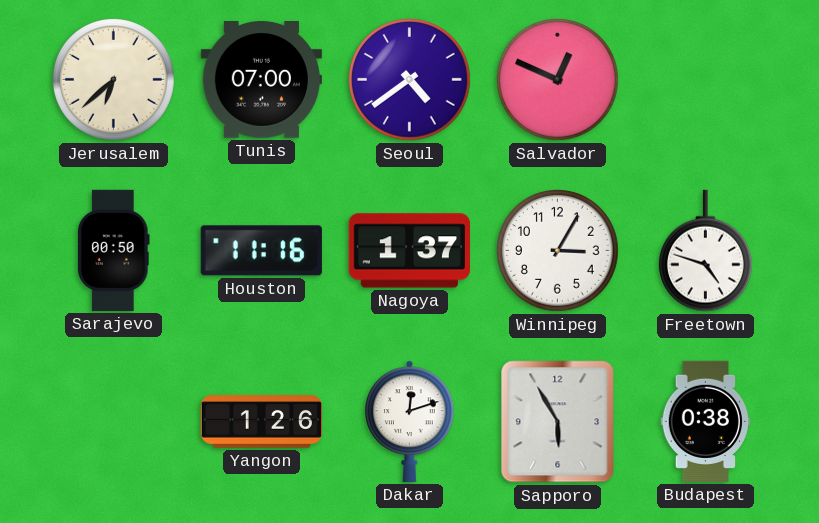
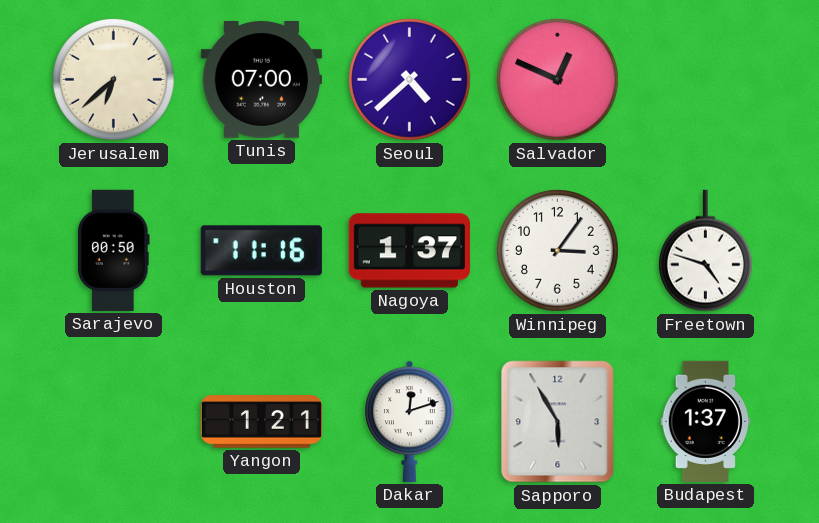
Seoul: 4:39 -> 4:38
Winnipeg: 3:05 -> 3:06
Yangon: 1:26 -> 1:21
Budapest: 0:38 -> 1:37
